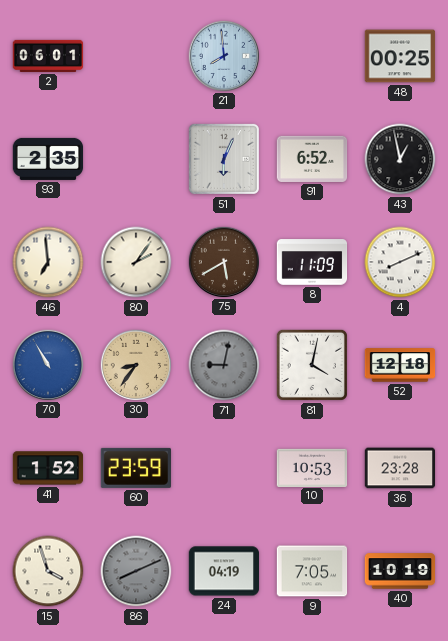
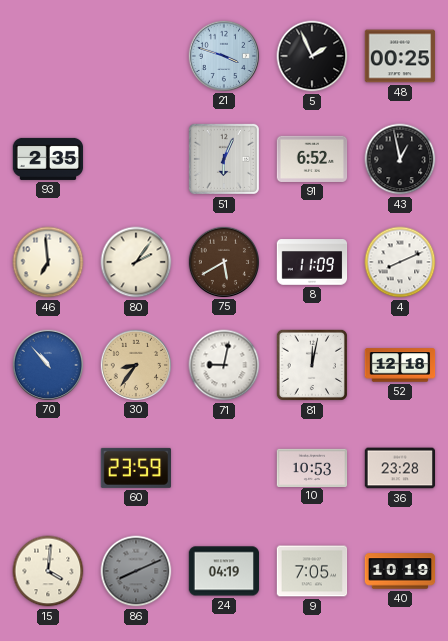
2: 06:01 -> none
21: 7:59 -> 3:48
5: none -> 1:56
70: 10:55 -> 10:53
71 dial: grey -> white
81: 4:02 -> 12:02
41: 1:52 -> none
15: 3:57 -> 4:01
